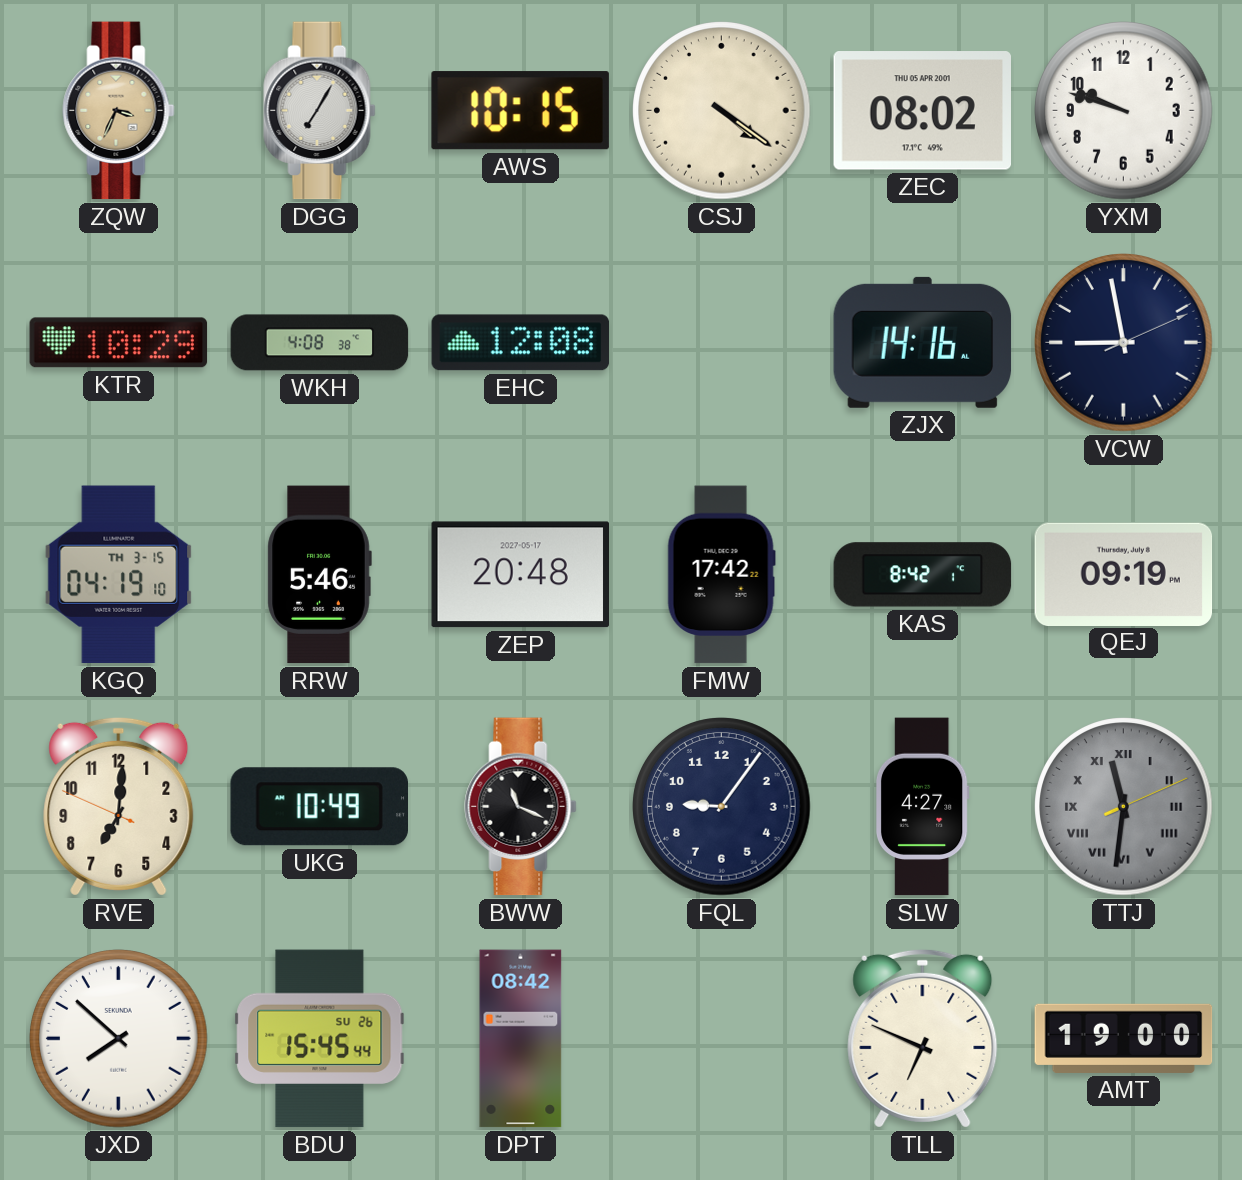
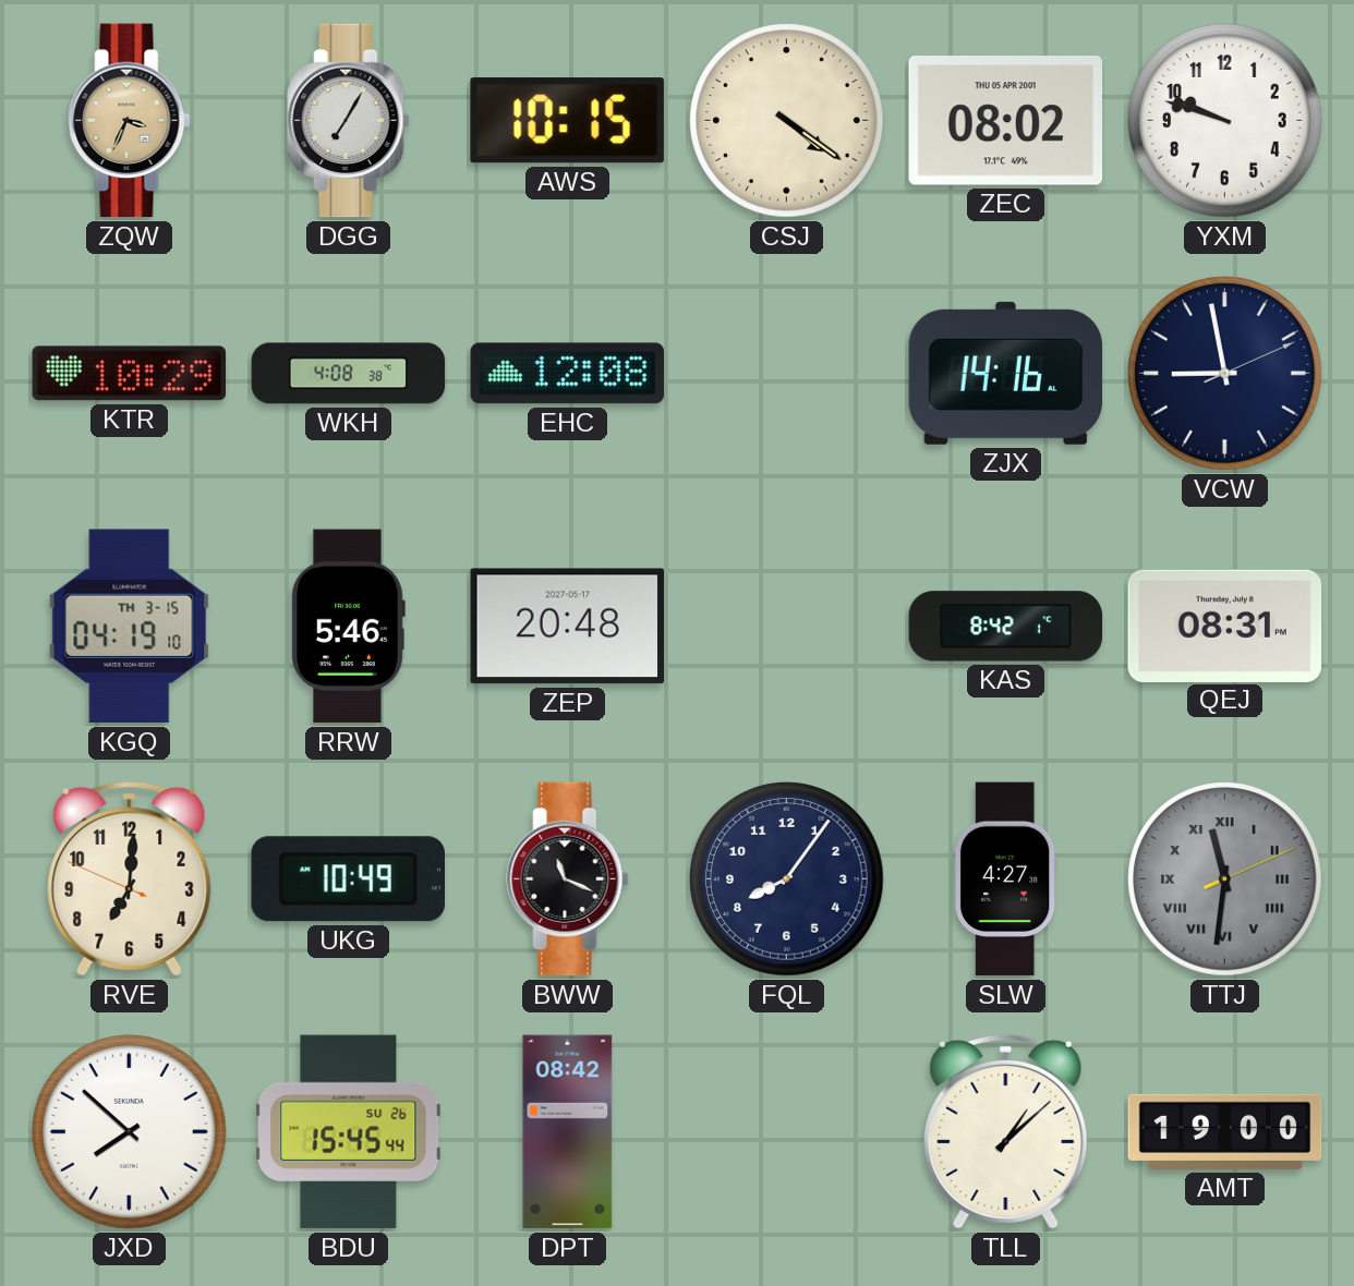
FMW: 17:42 -> none
QEJ: 09:19 -> 08:31
FQL: 9:06 -> 8:06
TLL: 6:49 -> 1:08
